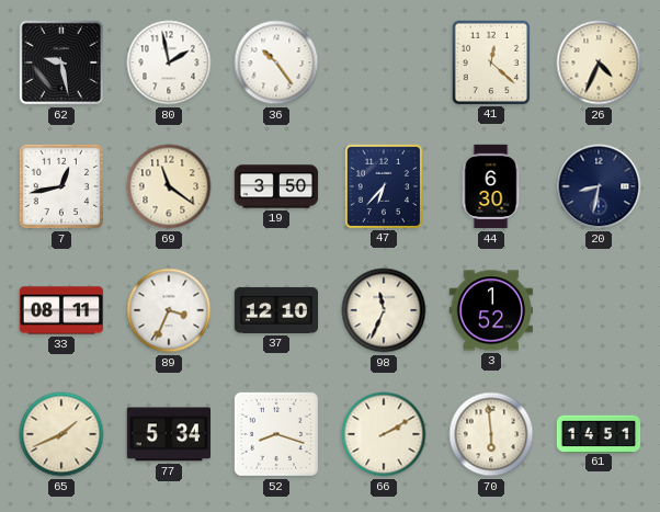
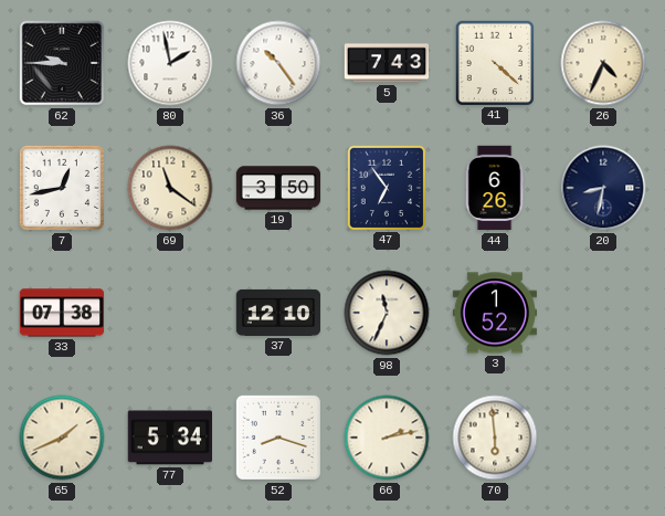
62: 9:28 -> 9:45
5: none -> 7:43
41: 12:22 -> 4:22
47: 6:37 -> 6:54
44: 6:30 -> 6:26
33: 08:11 -> 07:38
89: 3:34 -> none
66: 2:10 -> 2:13
61: 14:51 -> none
